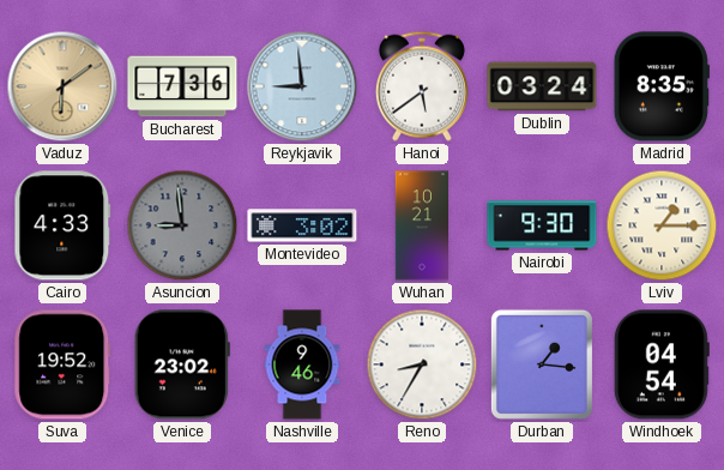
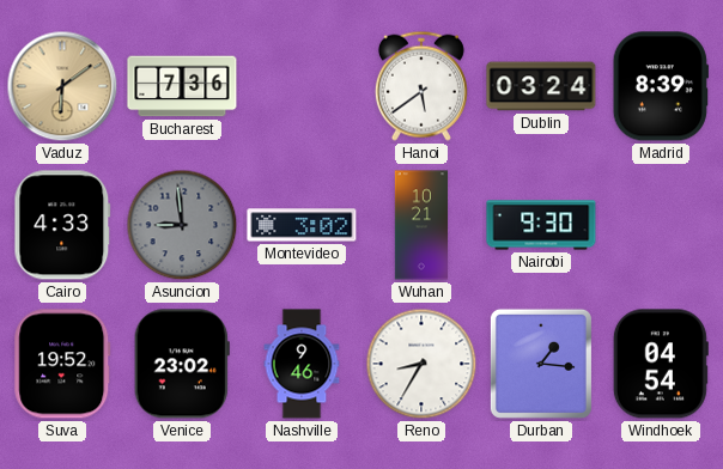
Reykjavik: 8:59 -> none
Madrid: 8:35 -> 8:39
Lviv: 1:15 -> none
